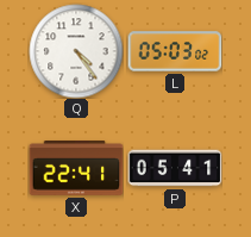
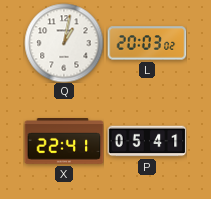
Q: 4:24 -> 1:02
L: 05:03 -> 20:03
